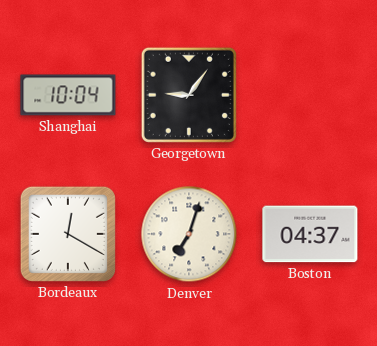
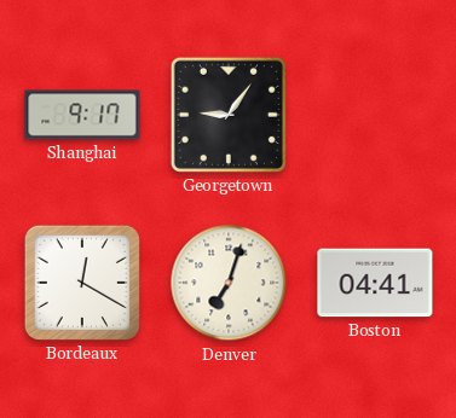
Shanghai: 10:04 -> 9:17
Boston: 04:37 -> 04:41
